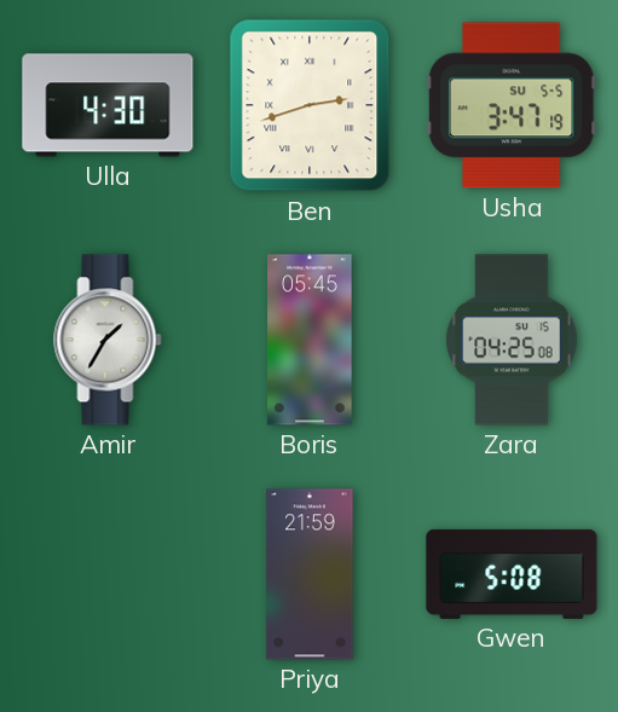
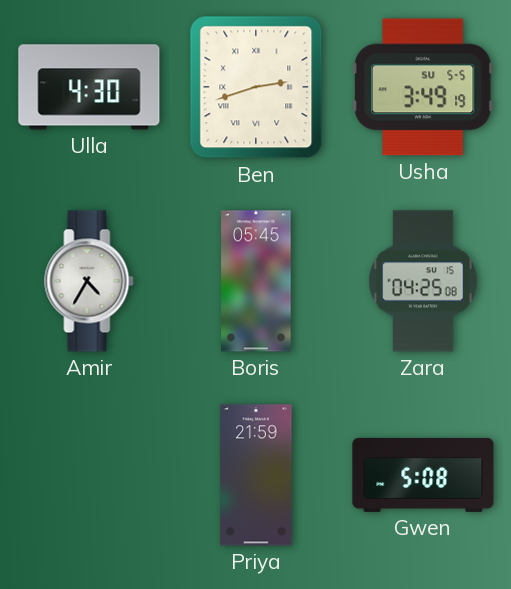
Usha: 3:47 -> 3:49
Amir: 1:35 -> 4:35
